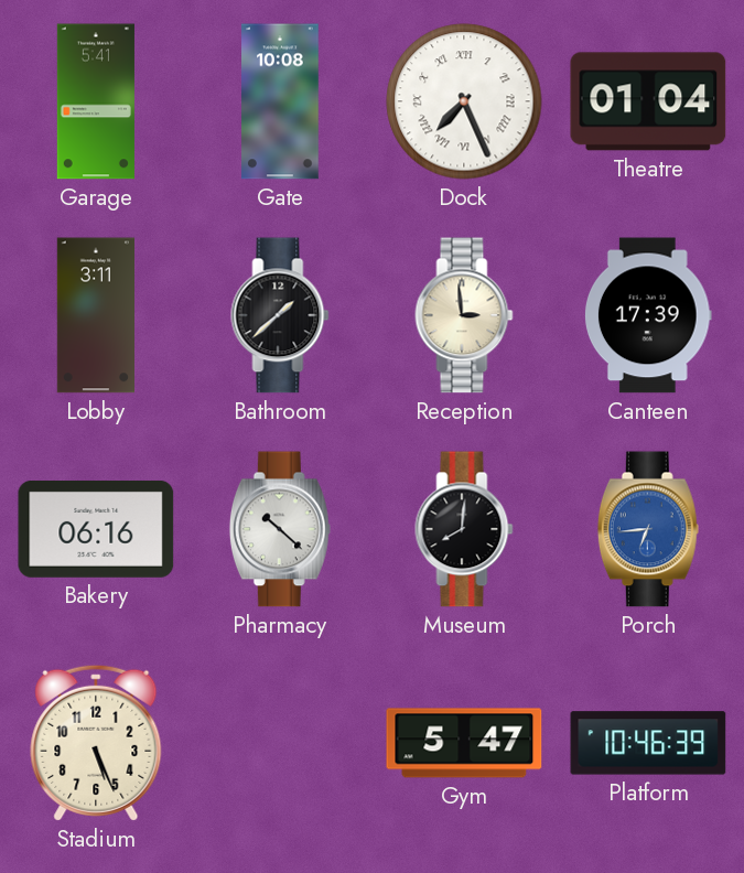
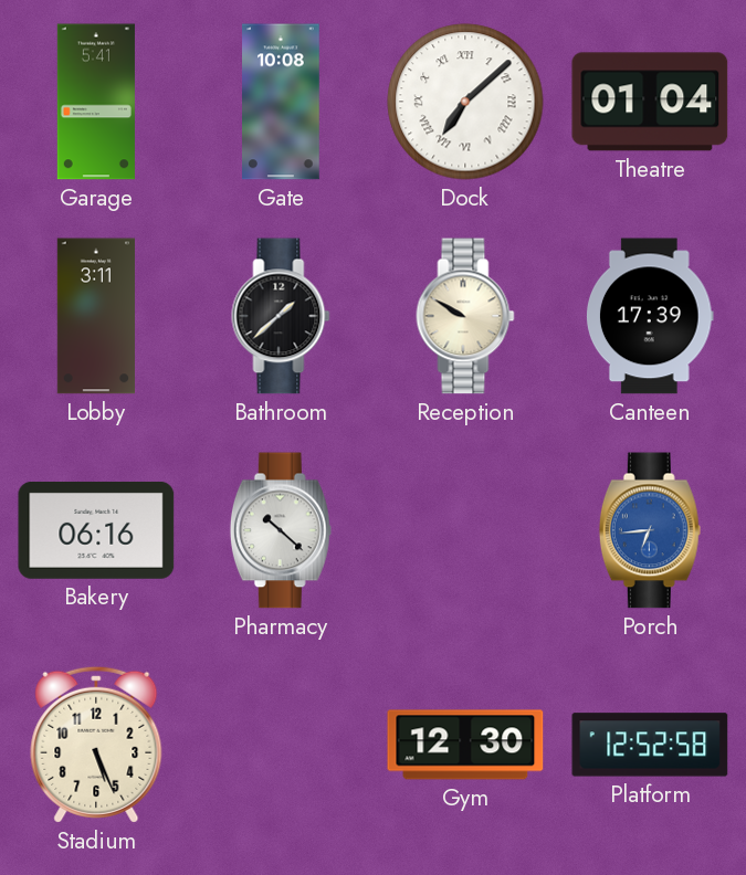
Dock: 7:26 -> 7:08
Reception: 2:59 -> 9:50
Museum: 8:01 -> none
Gym: 5:47 -> 12:30
Platform: 10:46 -> 12:52
